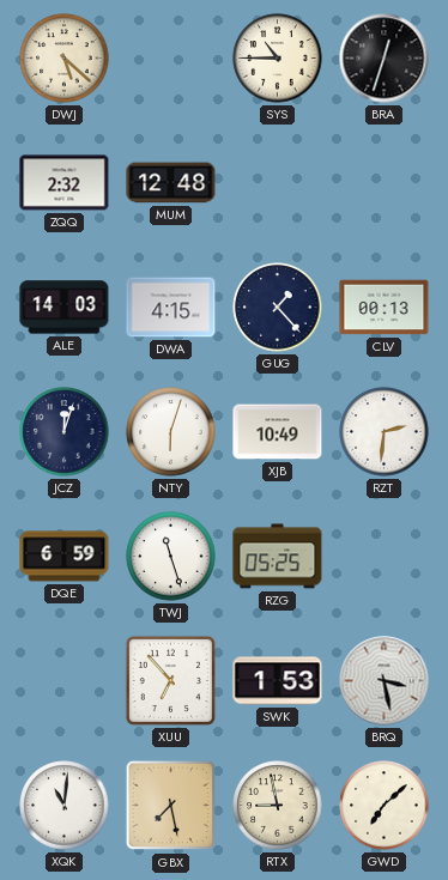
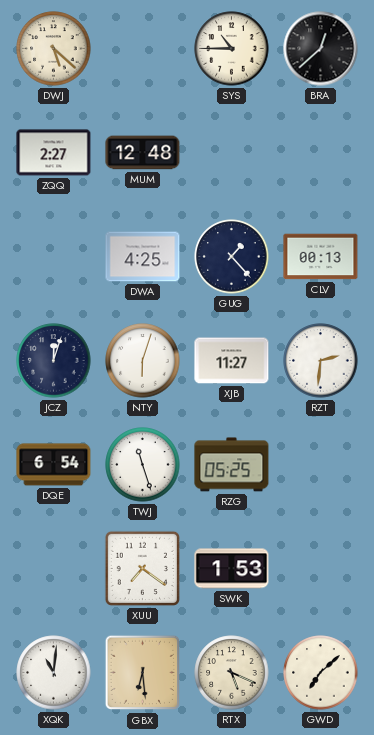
BRA: 12:33 -> 12:38
ZQQ: 2:32 -> 2:27
ALE: 14:03 -> none
DWA: 4:15 -> 4:25
XJB: 10:49 -> 11:27
DQE: 6:59 -> 6:54
XUU: 6:53 -> 7:21
BRQ: 3:28 -> none
GBX: 7:28 -> 6:29
RTX: 8:58 -> 5:19
